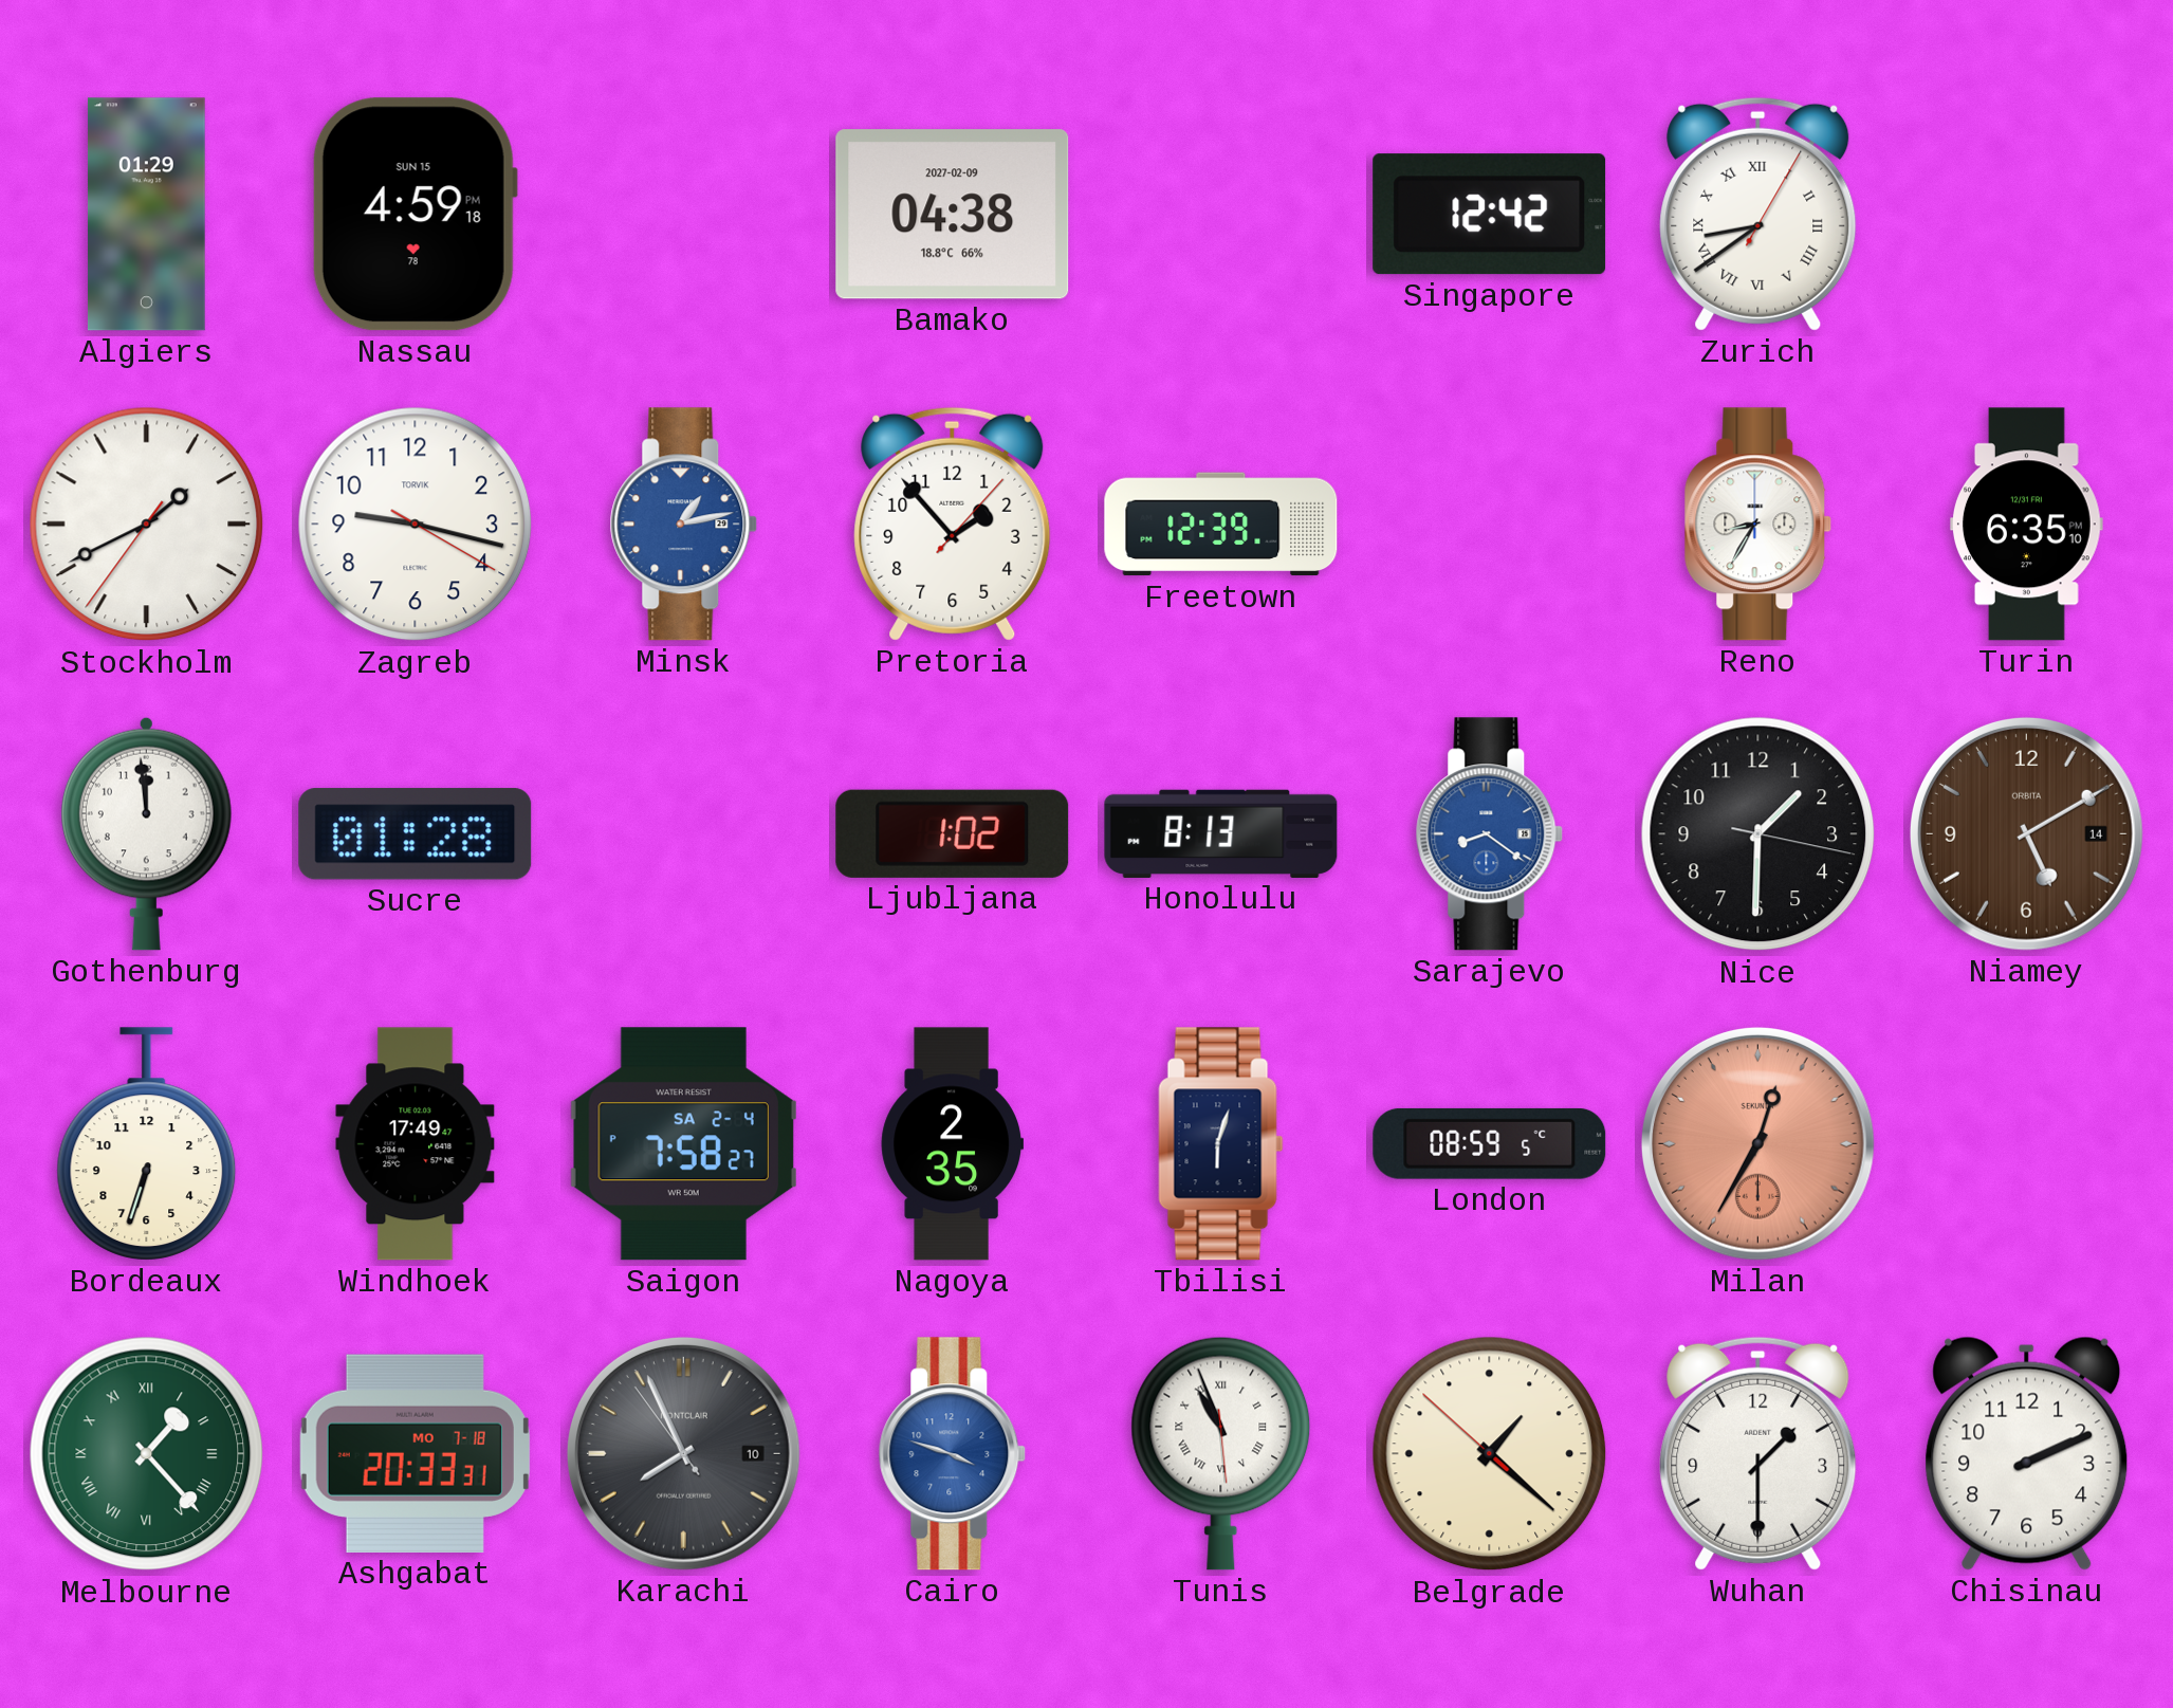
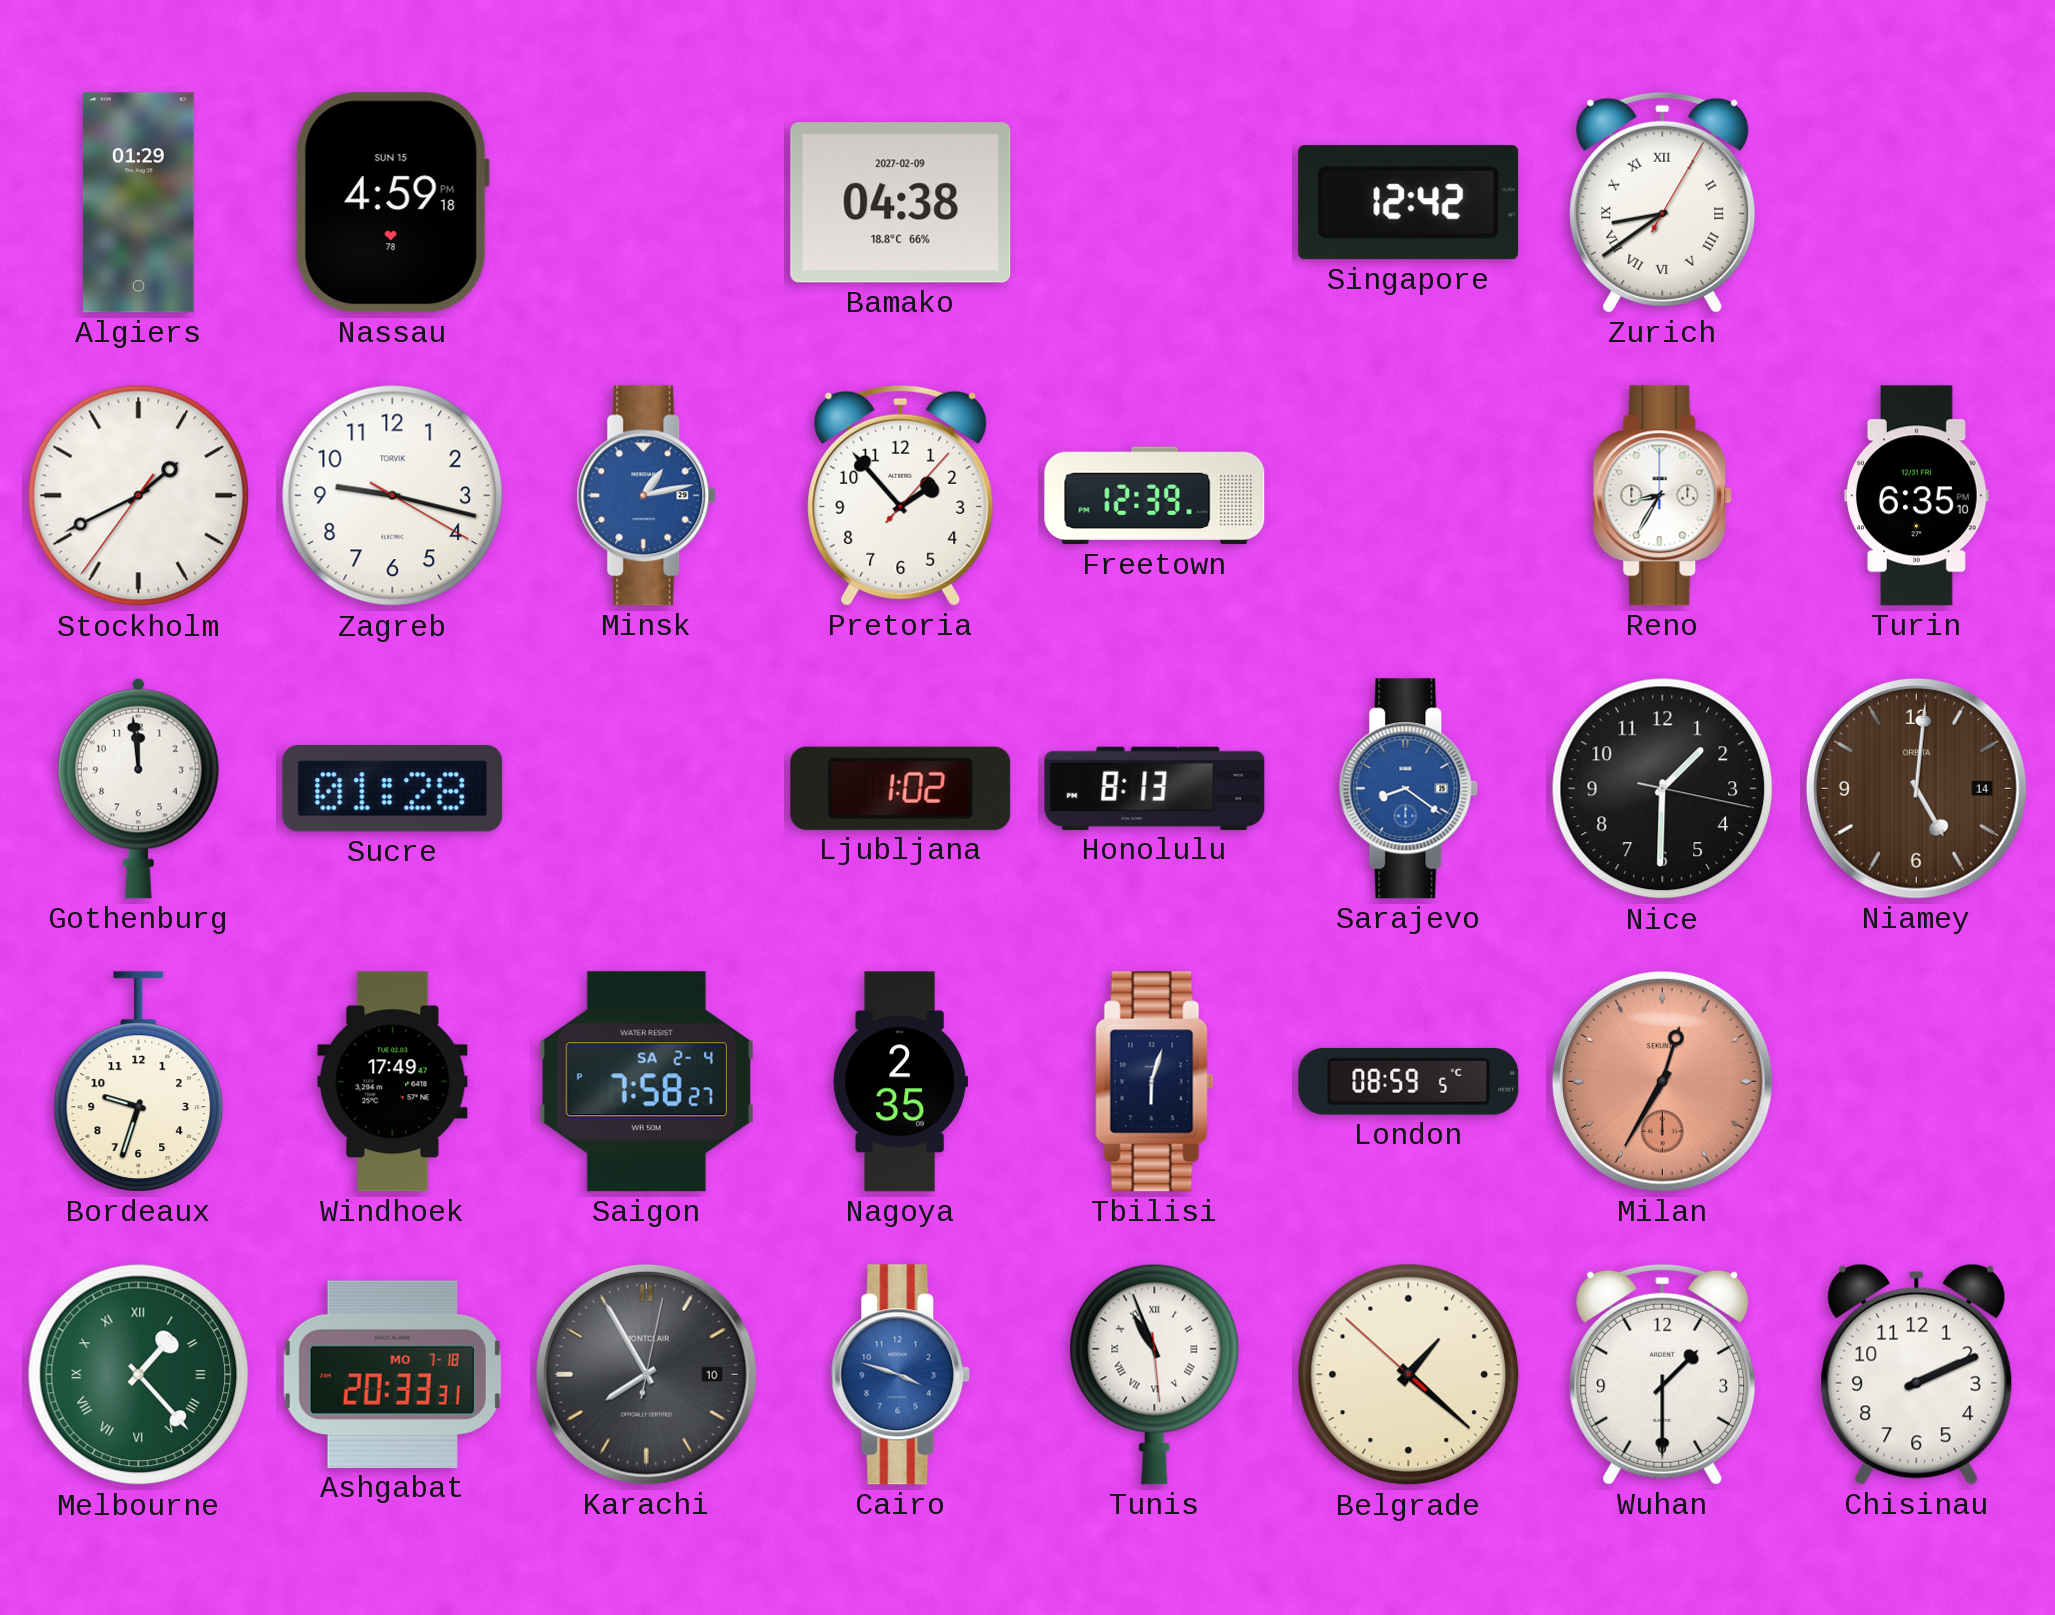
Niamey: 5:10 -> 5:01
Bordeaux: 6:33 -> 9:33
Karachi: 7:55:54 -> 7:55:02
